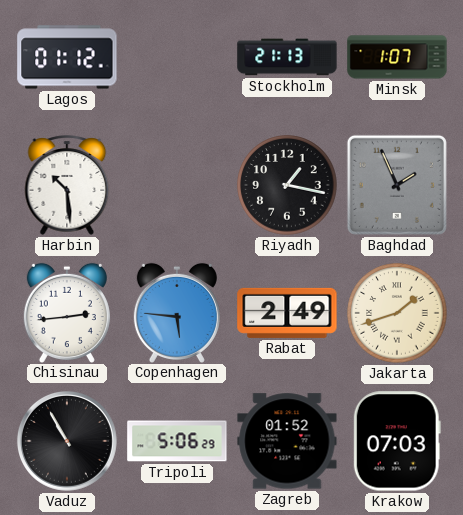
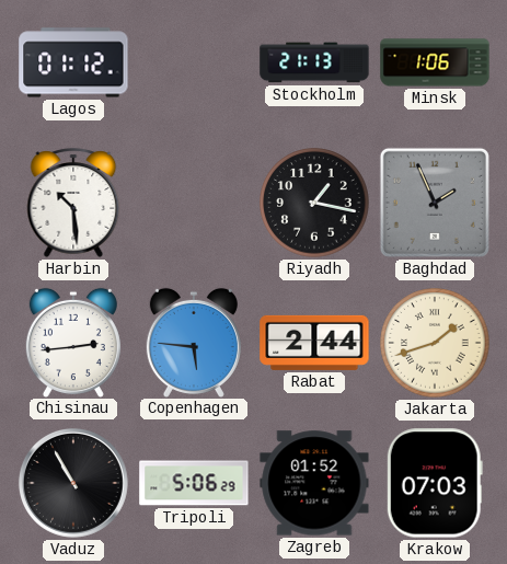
Minsk: 1:07 -> 1:06
Rabat: 2:49 -> 2:44
